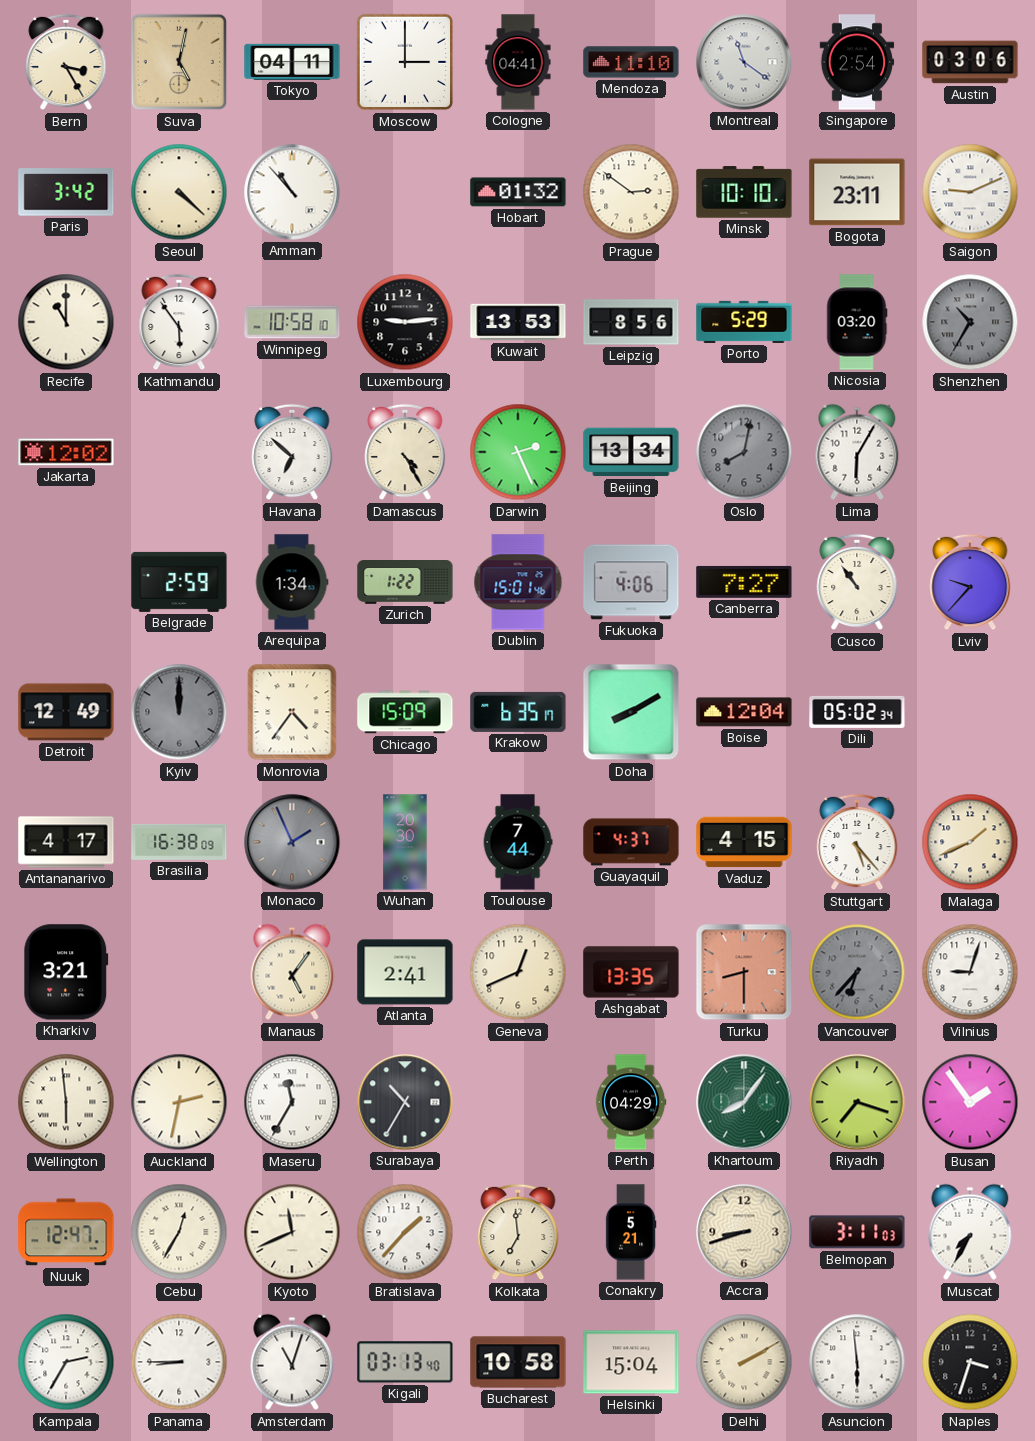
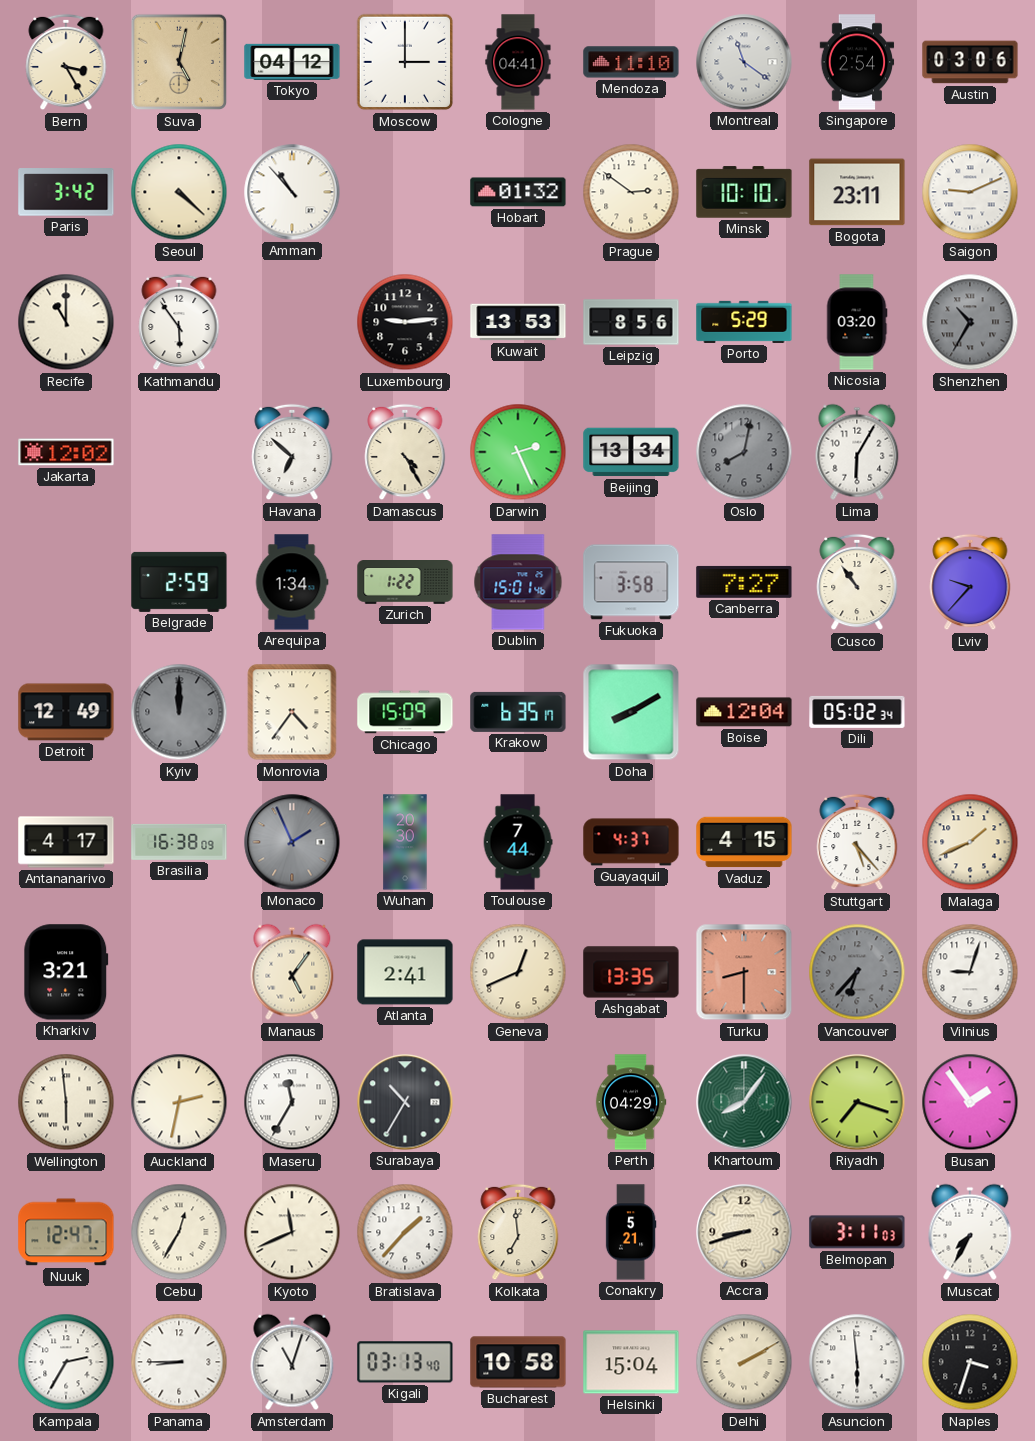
Tokyo: 04:11 -> 04:12
Winnipeg: 10:58 -> none
Fukuoka: 4:06 -> 3:58
